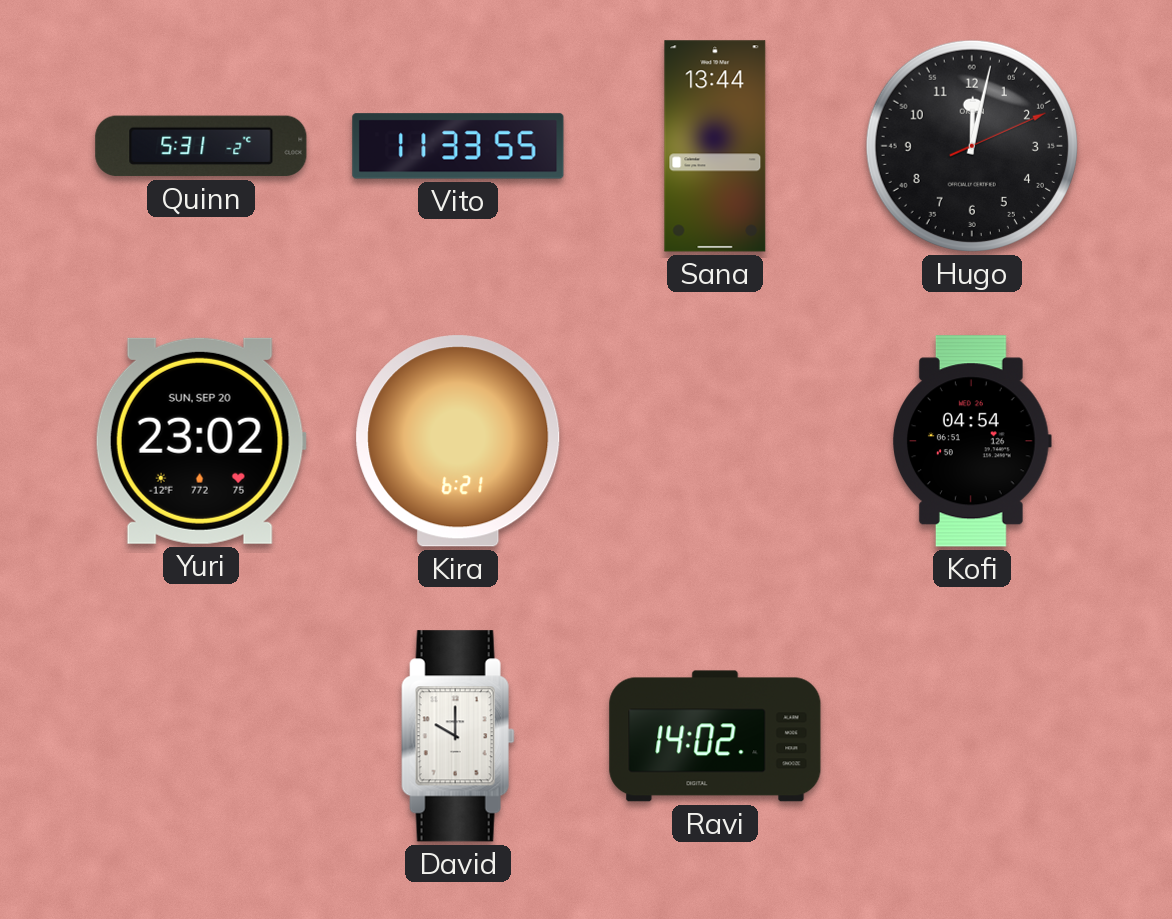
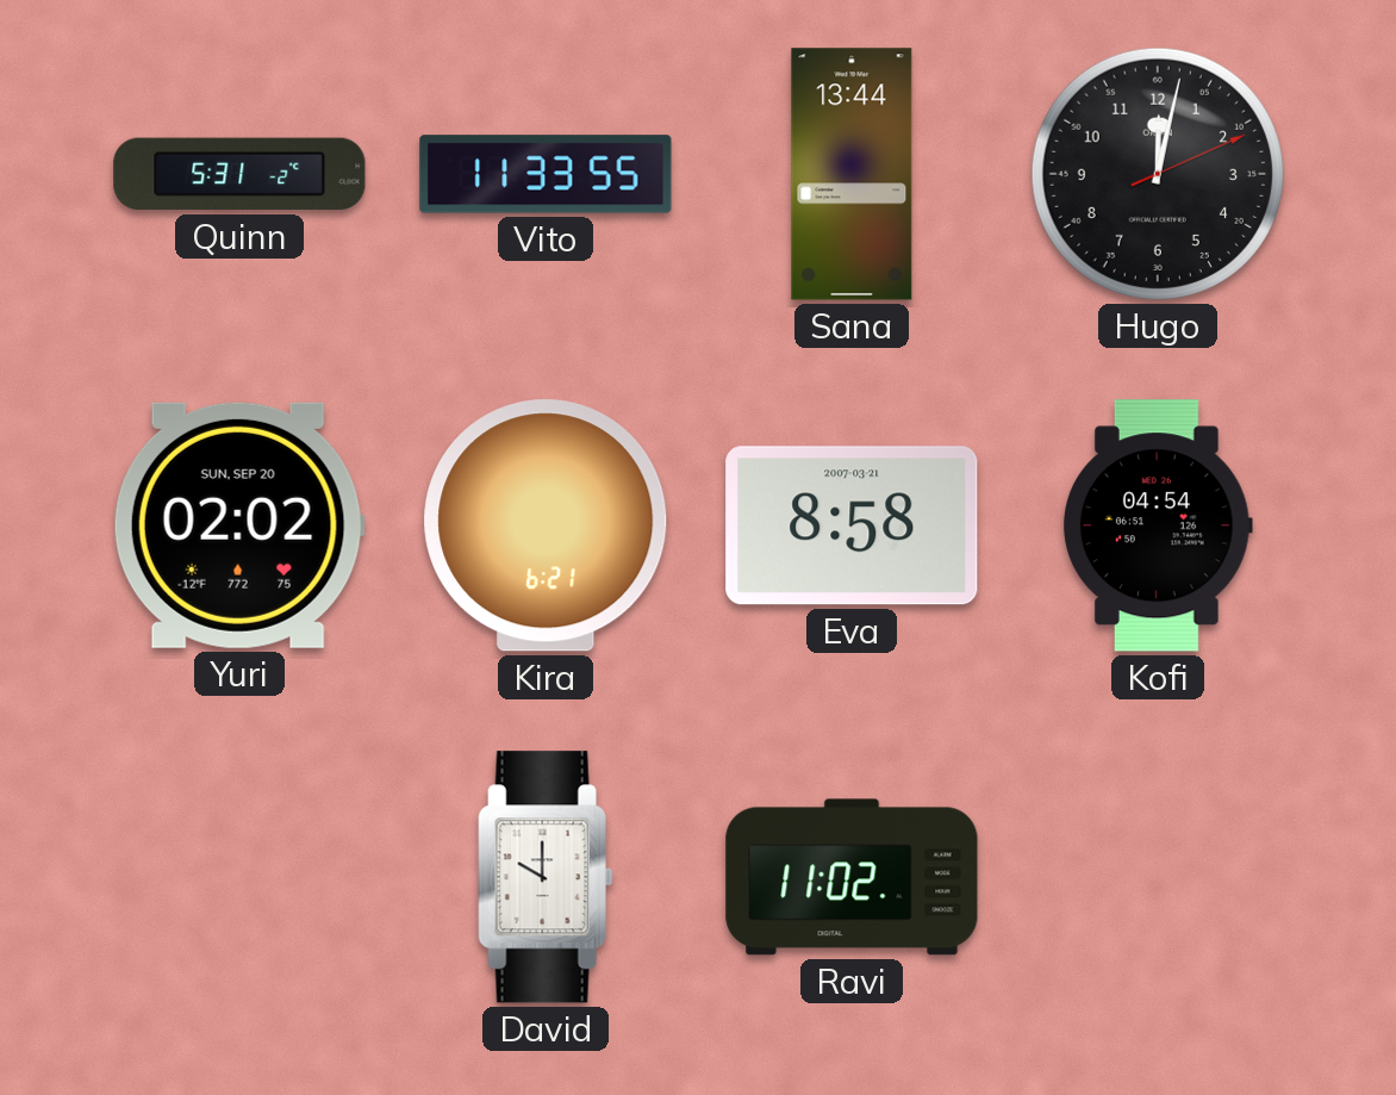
Yuri: 23:02 -> 02:02
Eva: none -> 8:58
Ravi: 14:02 -> 11:02
